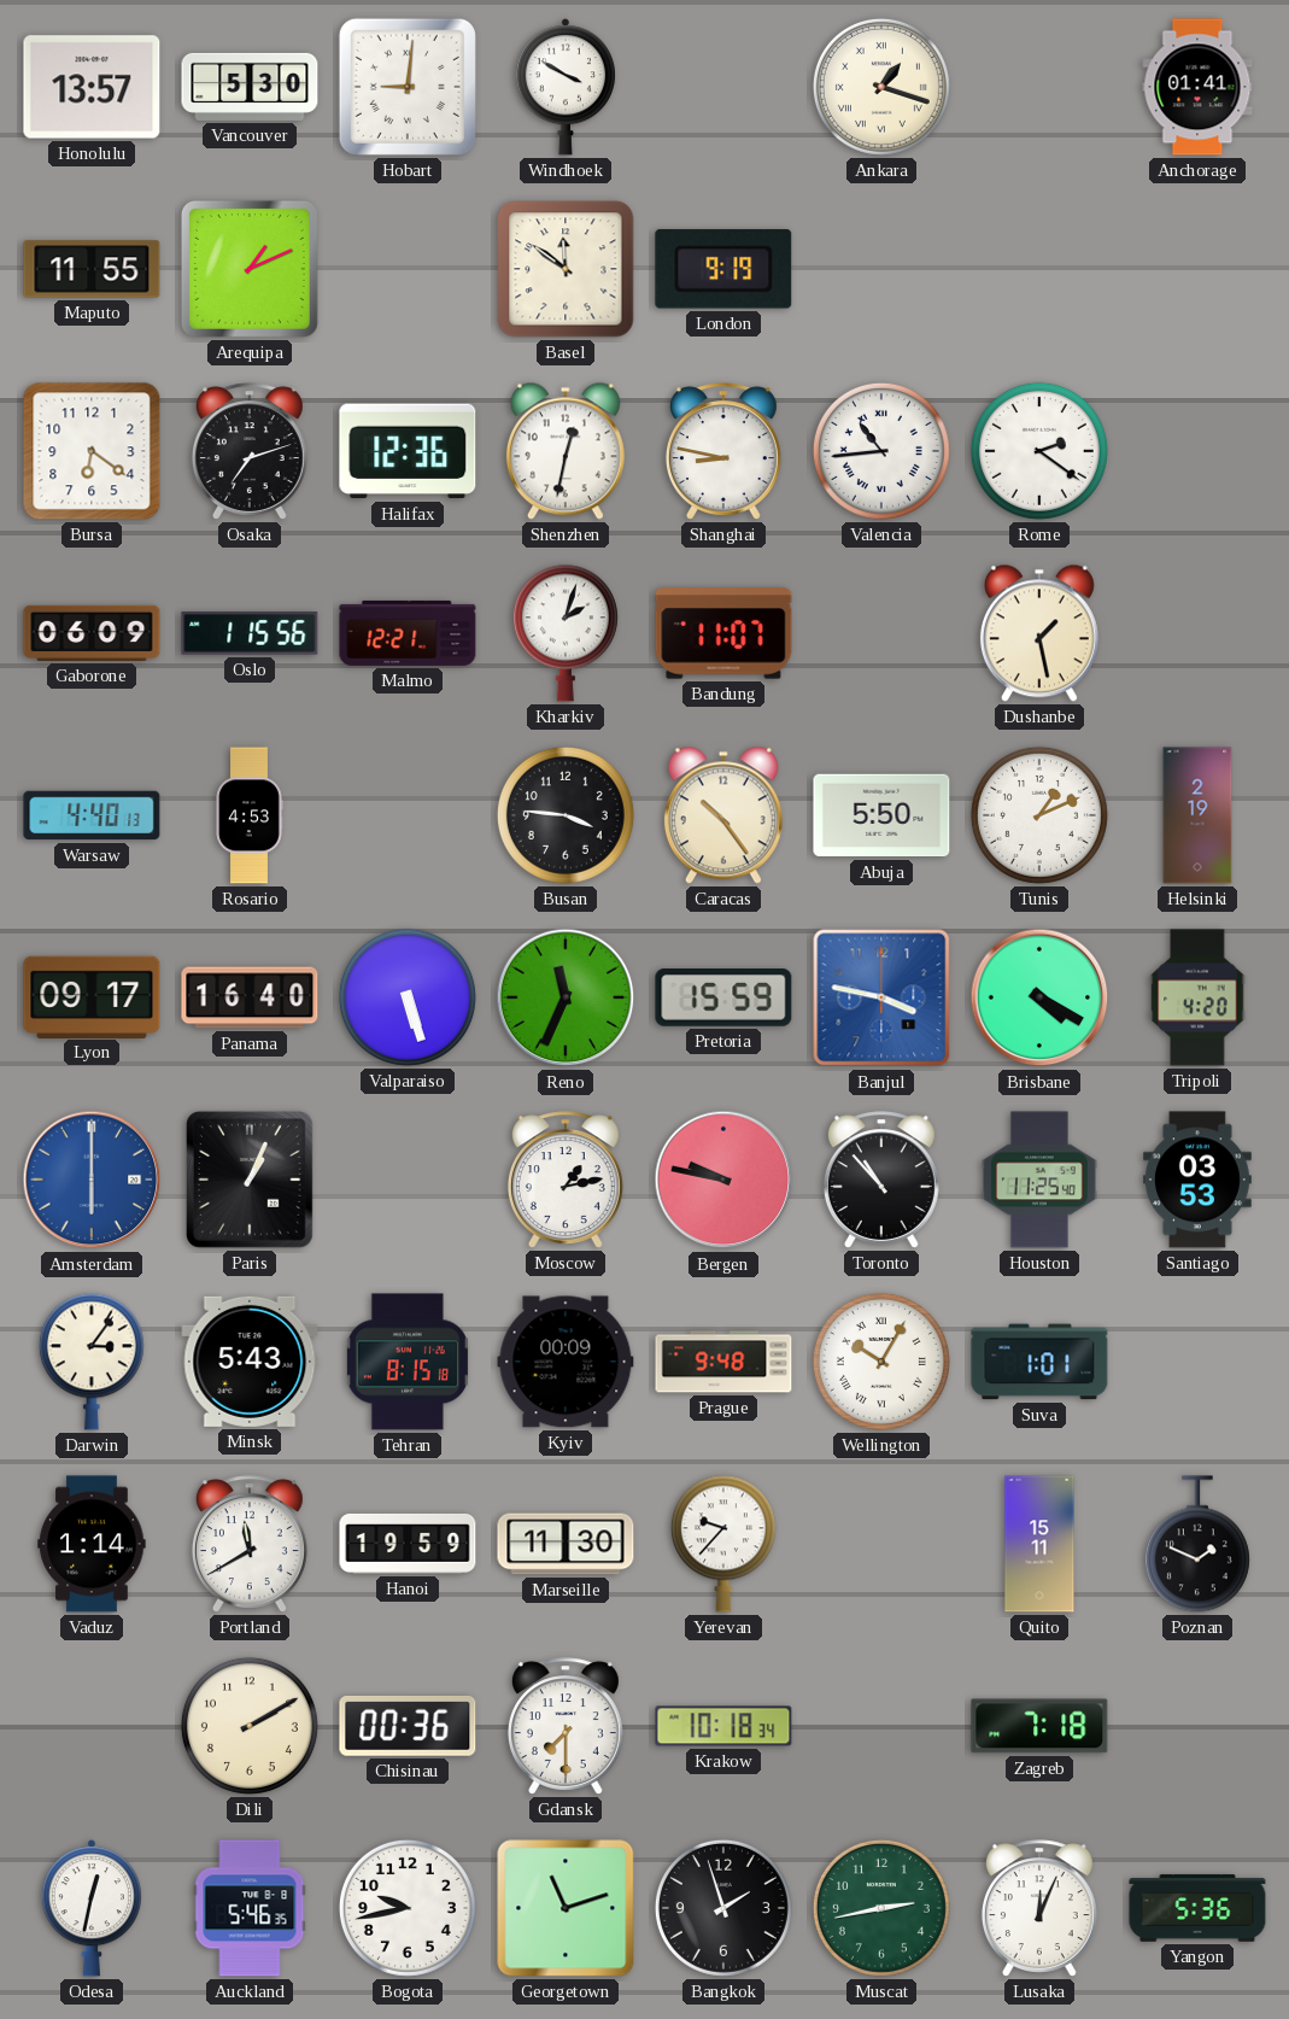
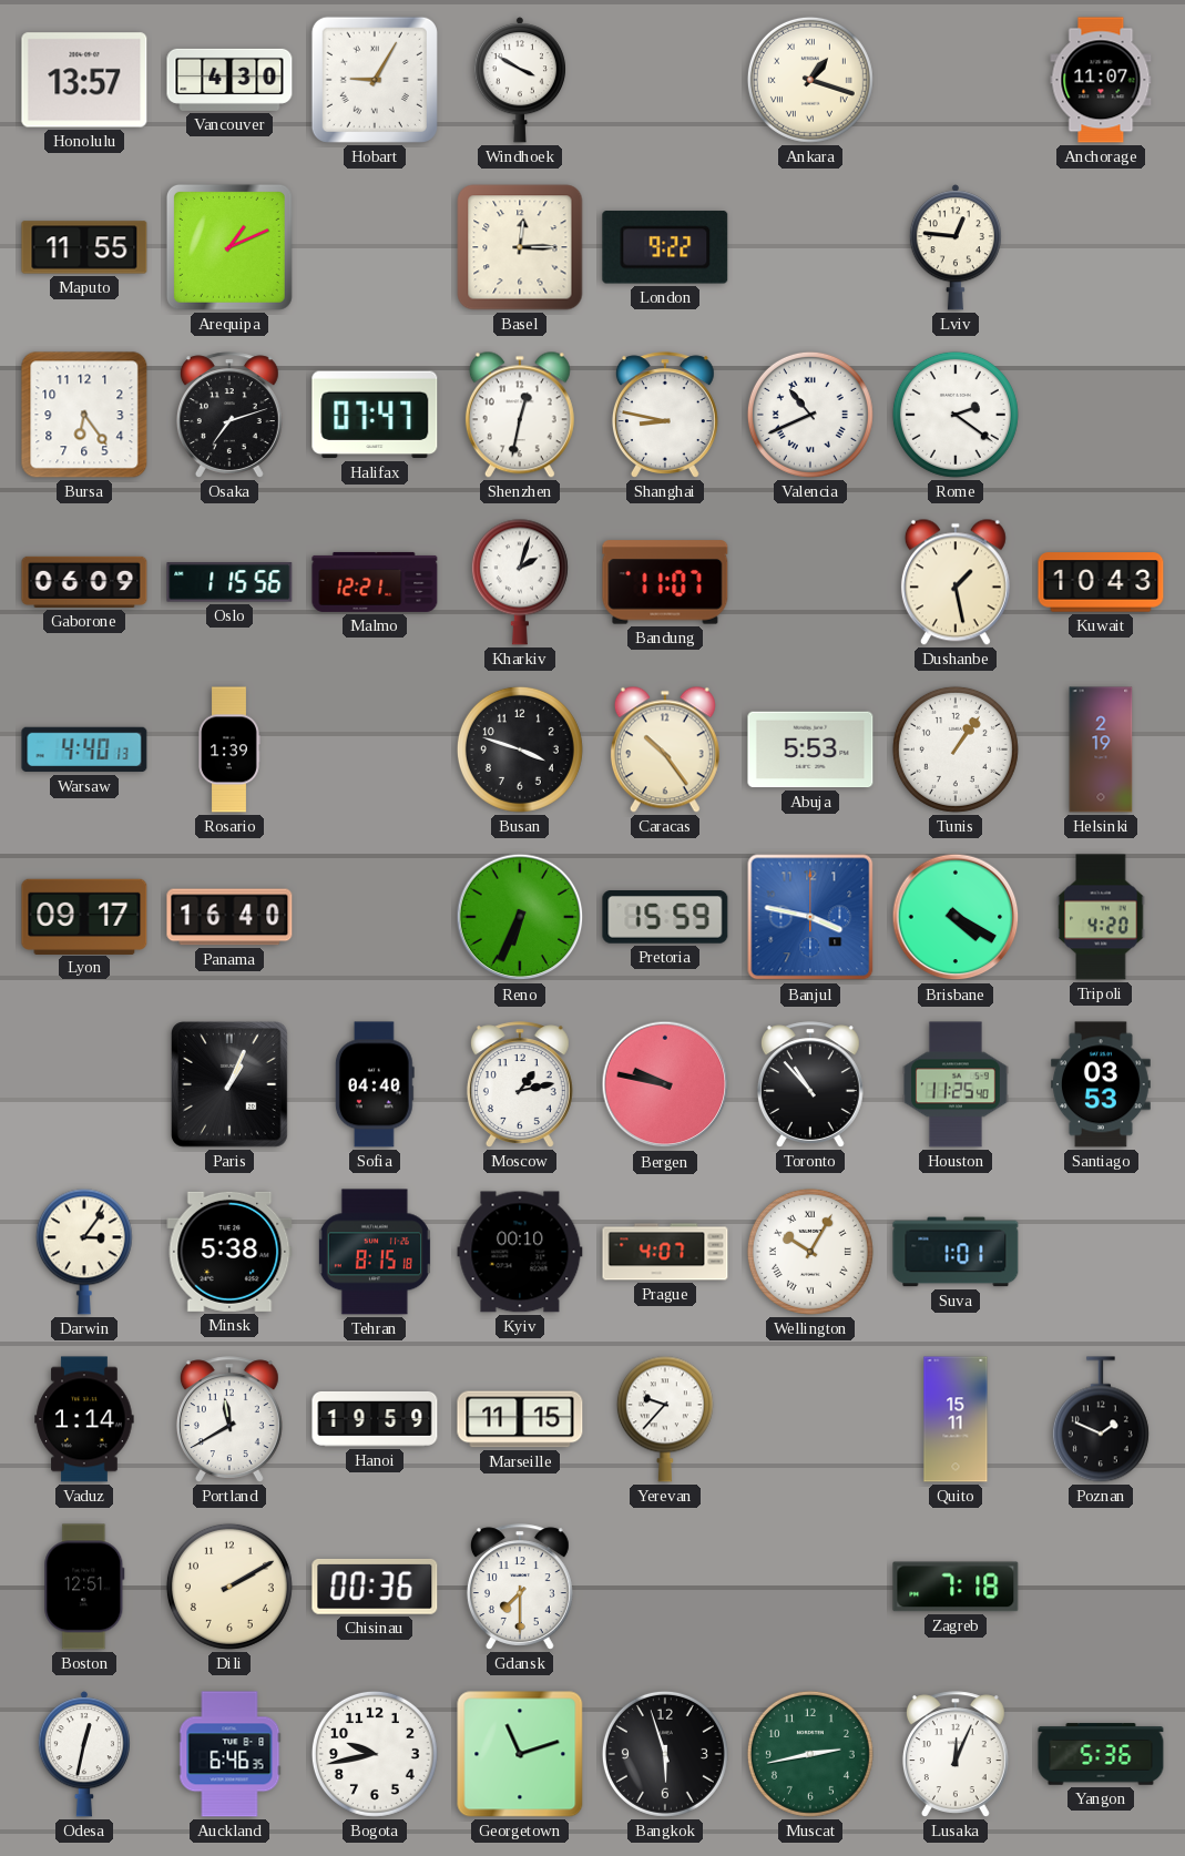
Vancouver: 5:30 -> 4:30
Hobart: 9:01 -> 9:05
Anchorage: 01:41 -> 11:07
Basel: 11:51 -> 12:15
London: 9:19 -> 9:22
Lviv: none -> 12:46
Bursa: 6:21 -> 6:24
Halifax: 12:36 -> 07:47
Valencia: 10:44 -> 10:41
Kuwait: none -> 10:43
Rosario: 4:53 -> 1:39
Busan: 3:46 -> 3:48
Abuja: 5:50 -> 5:53
Tunis: 1:11 -> 1:06
Valparaiso: 5:27 -> none
Reno: 11:34 -> 6:34
Amsterdam: 6:00 -> none
Sofia: none -> 04:40
Minsk: 5:43 -> 5:38
Kyiv: 00:09 -> 00:10
Prague: 9:48 -> 4:07
Marseille: 11:30 -> 11:15
Boston: none -> 12:51
Krakow: 10:18 -> none
Auckland: 5:46 -> 6:46
Bangkok: 1:57 -> 5:57
